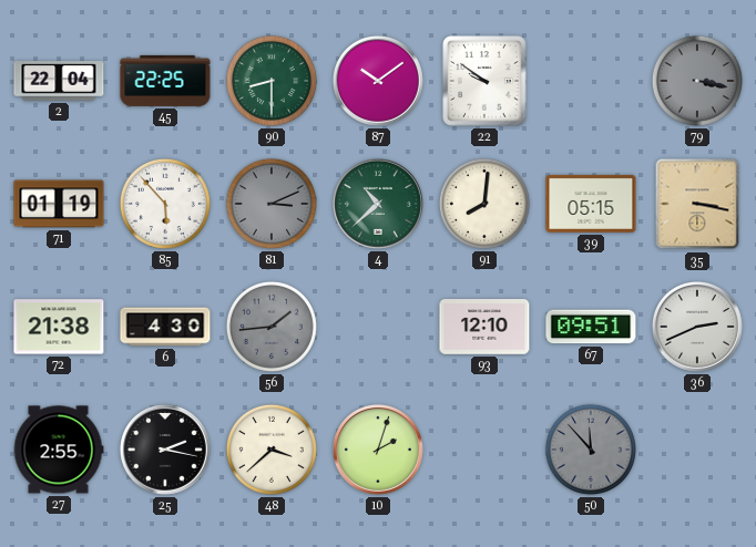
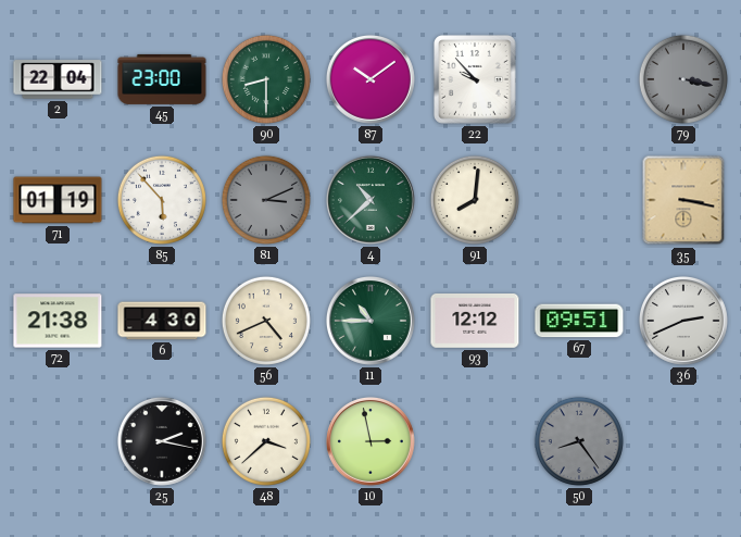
45: 22:25 -> 23:00
22: 9:51 -> 9:53
39: 05:15 -> none
56: 1:44 -> 4:41
56 dial: grey -> cream
11: none -> 10:45
93: 12:10 -> 12:12
27: 2:55 -> none
10: 2:03 -> 2:58
50: 11:53 -> 8:24
